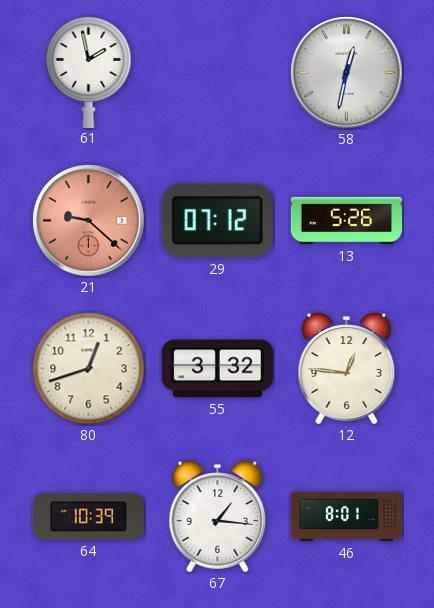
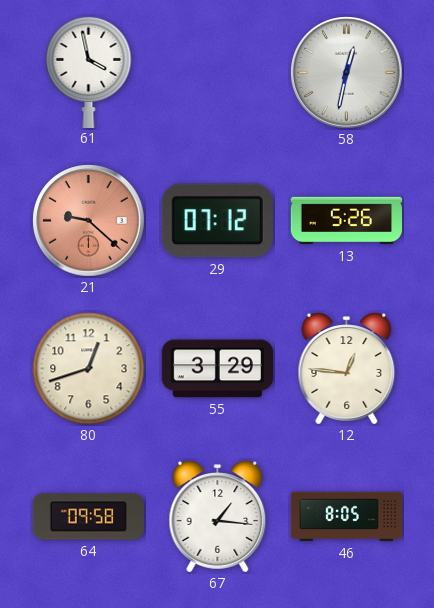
61: 1:58 -> 3:58
55: 3:32 -> 3:29
64: 10:39 -> 09:58
46: 8:01 -> 8:05
